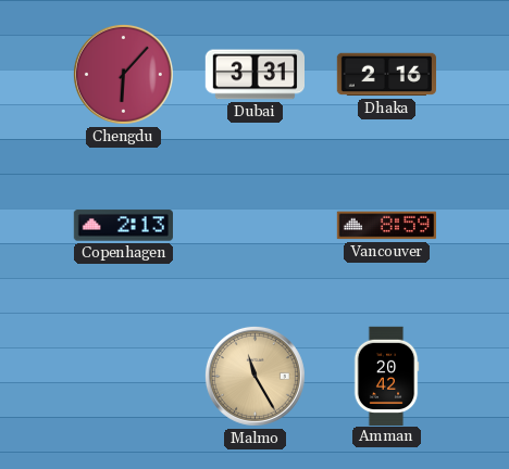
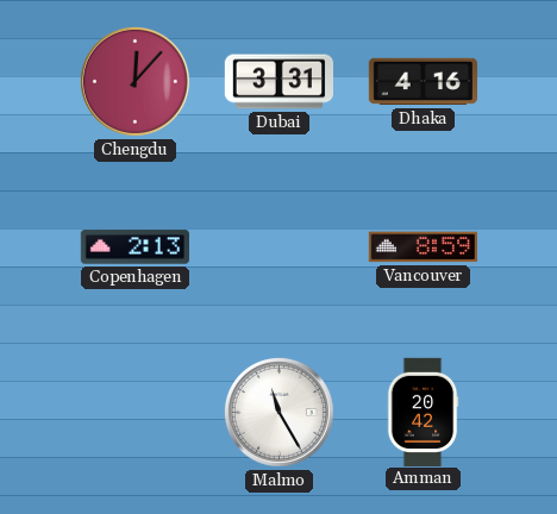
Chengdu: 6:07 -> 12:07
Dhaka: 2:16 -> 4:16
Malmo dial: champagne -> white
